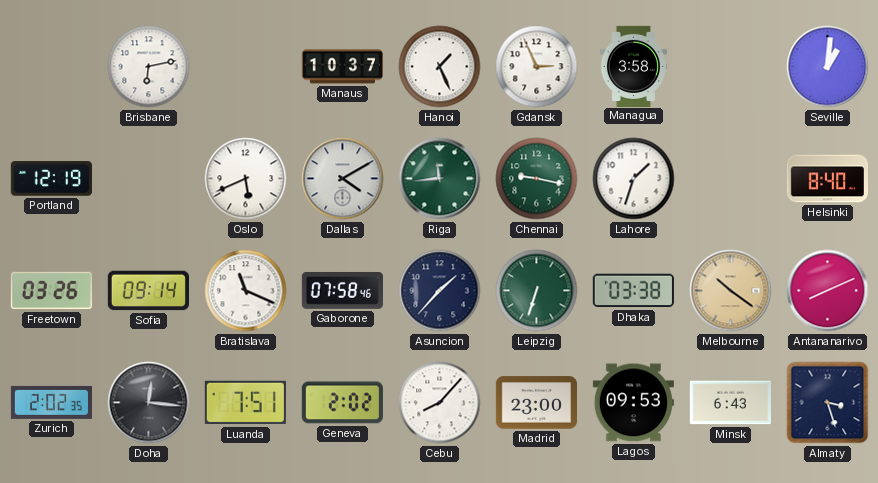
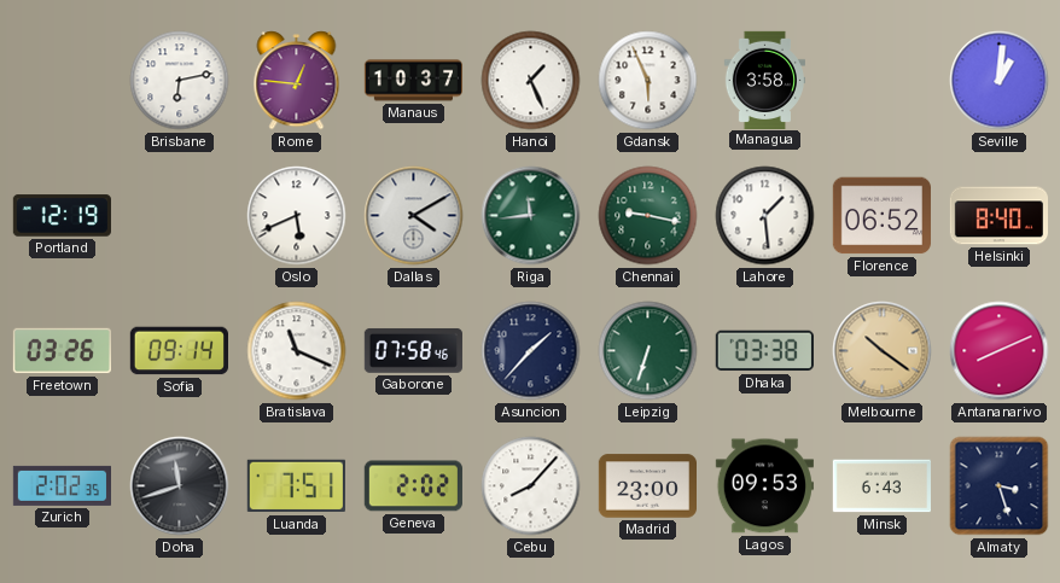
Rome: none -> 12:46
Gdansk: 2:56 -> 5:56
Lahore: 1:33 -> 1:29
Florence: none -> 06:52
Doha: 12:16 -> 11:42
